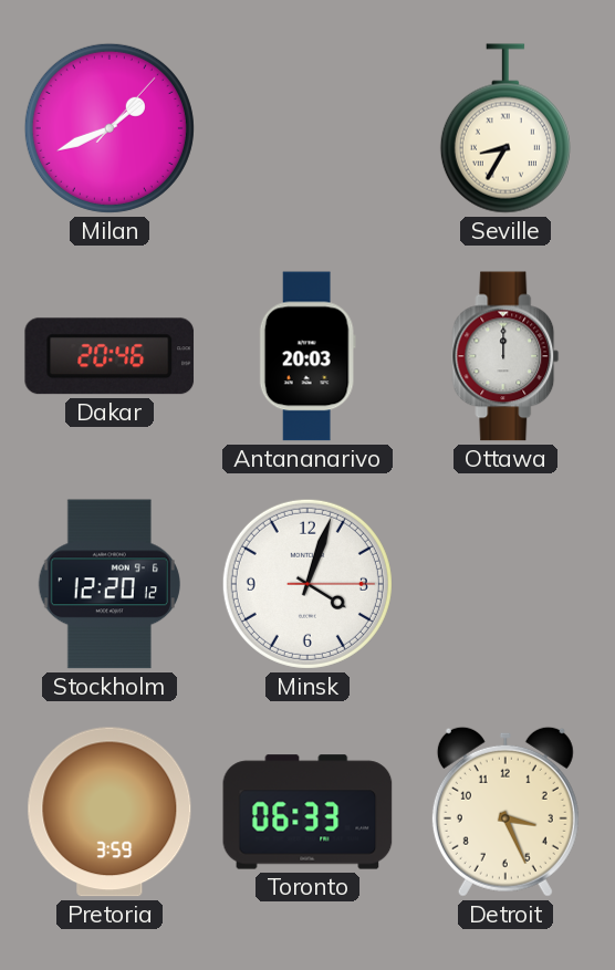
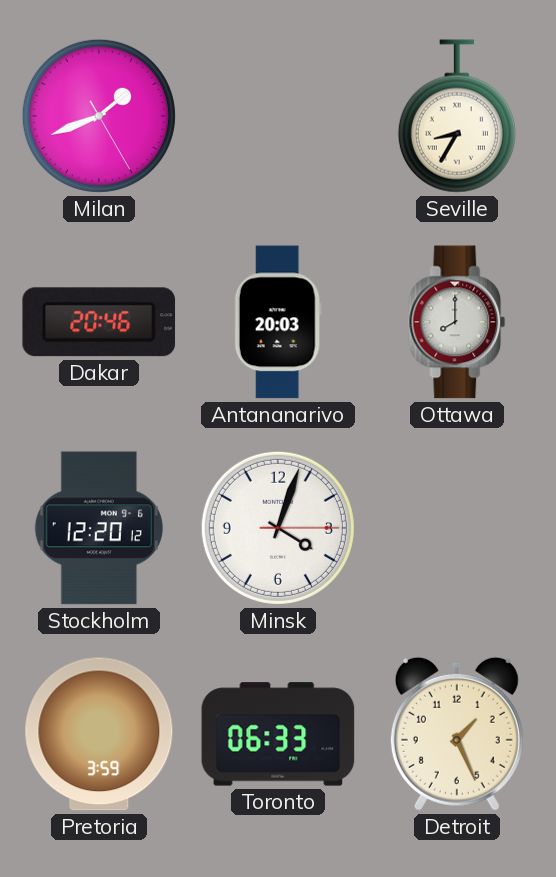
Milan: 1:41:07 -> 1:41:25
Ottawa: 12:00 -> 8:00
Detroit: 3:26 -> 1:26
